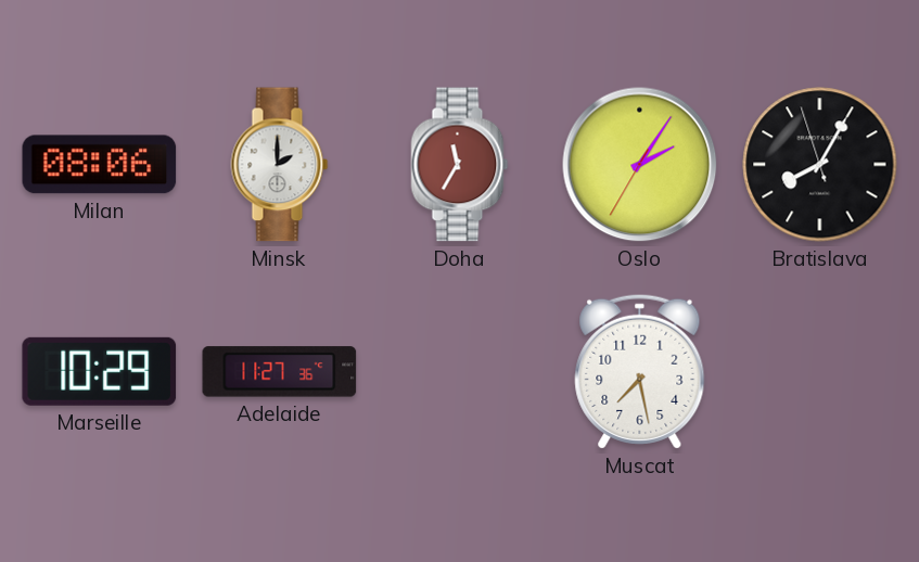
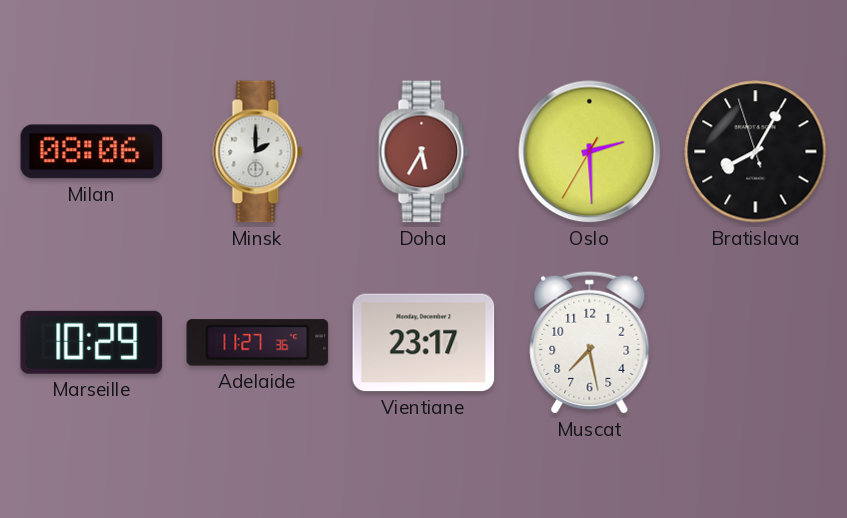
Doha: 11:35 -> 5:35
Oslo: 2:05 -> 2:29
Vientiane: none -> 23:17
